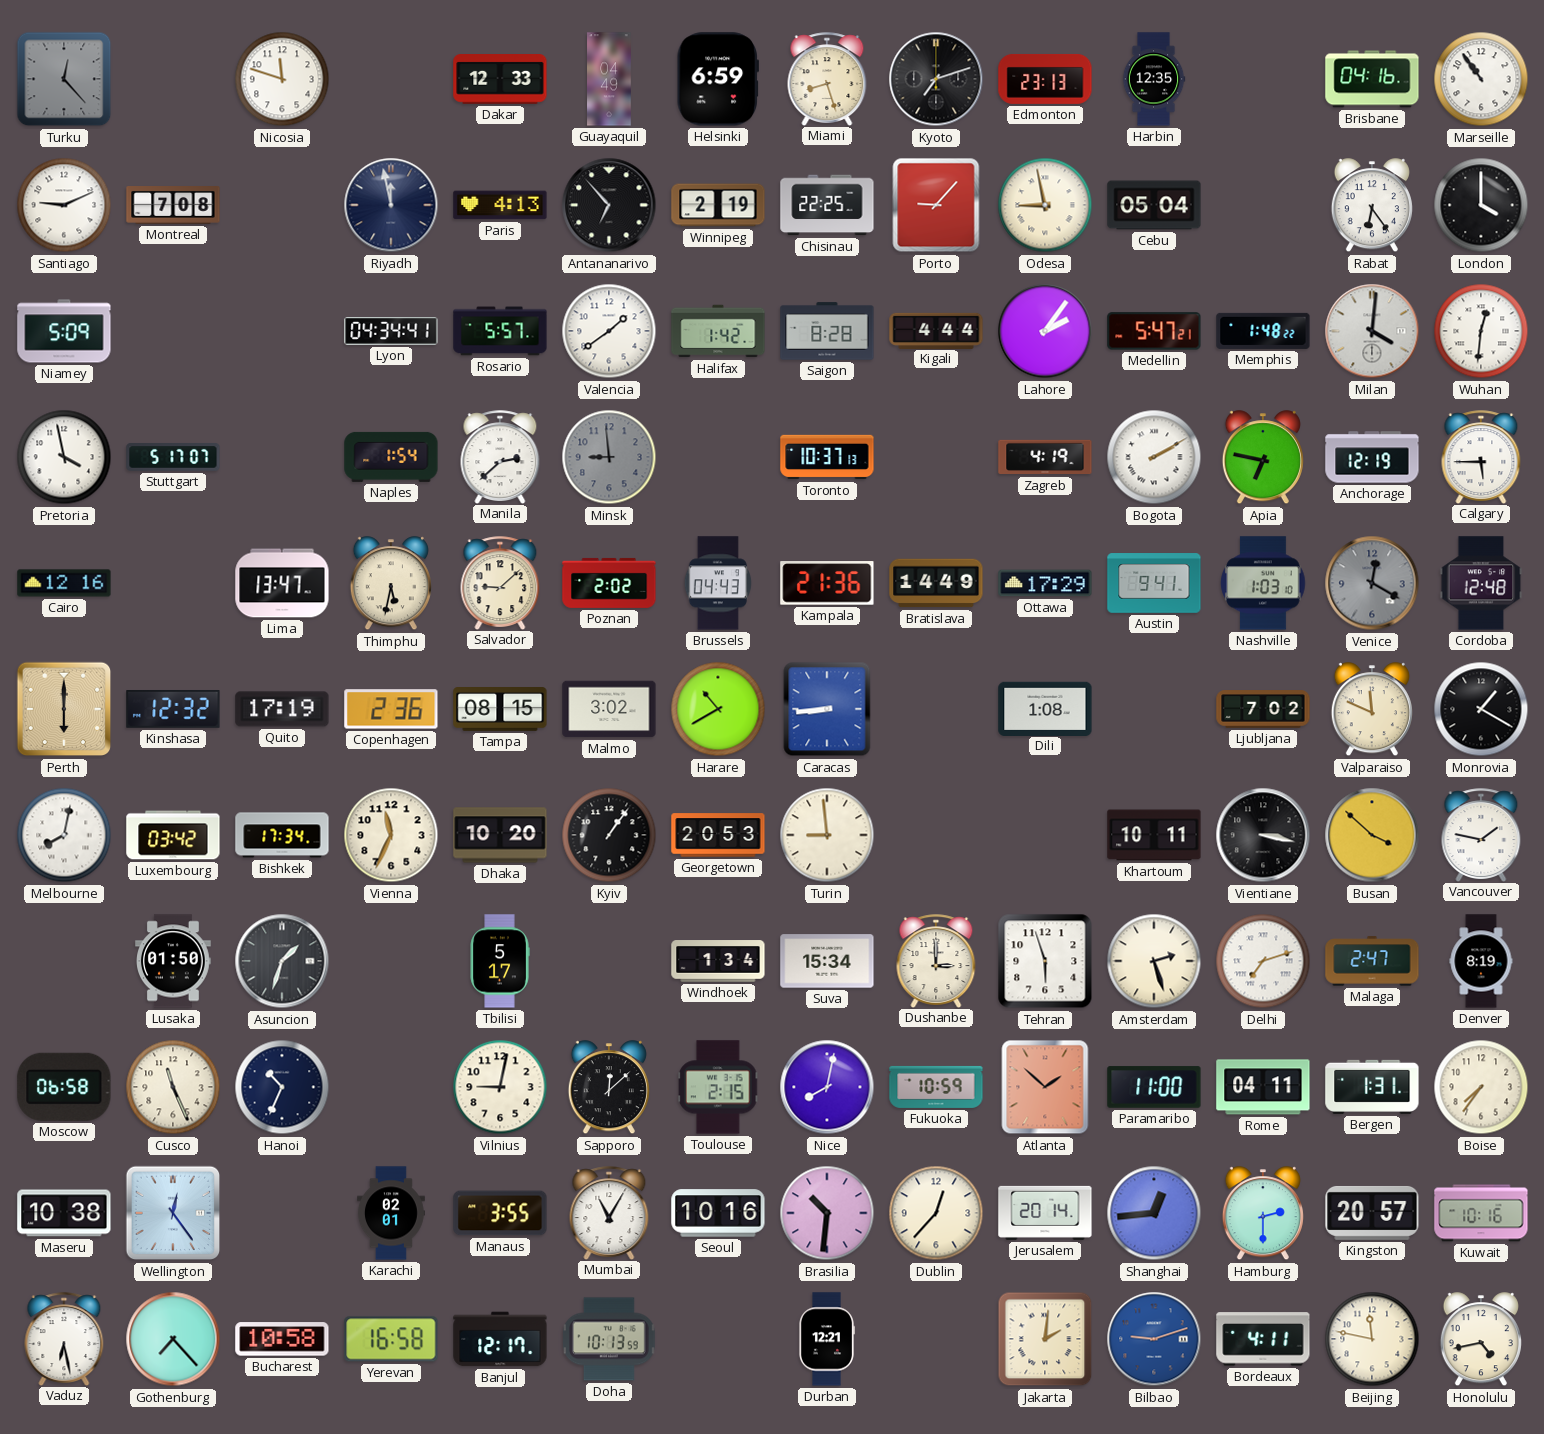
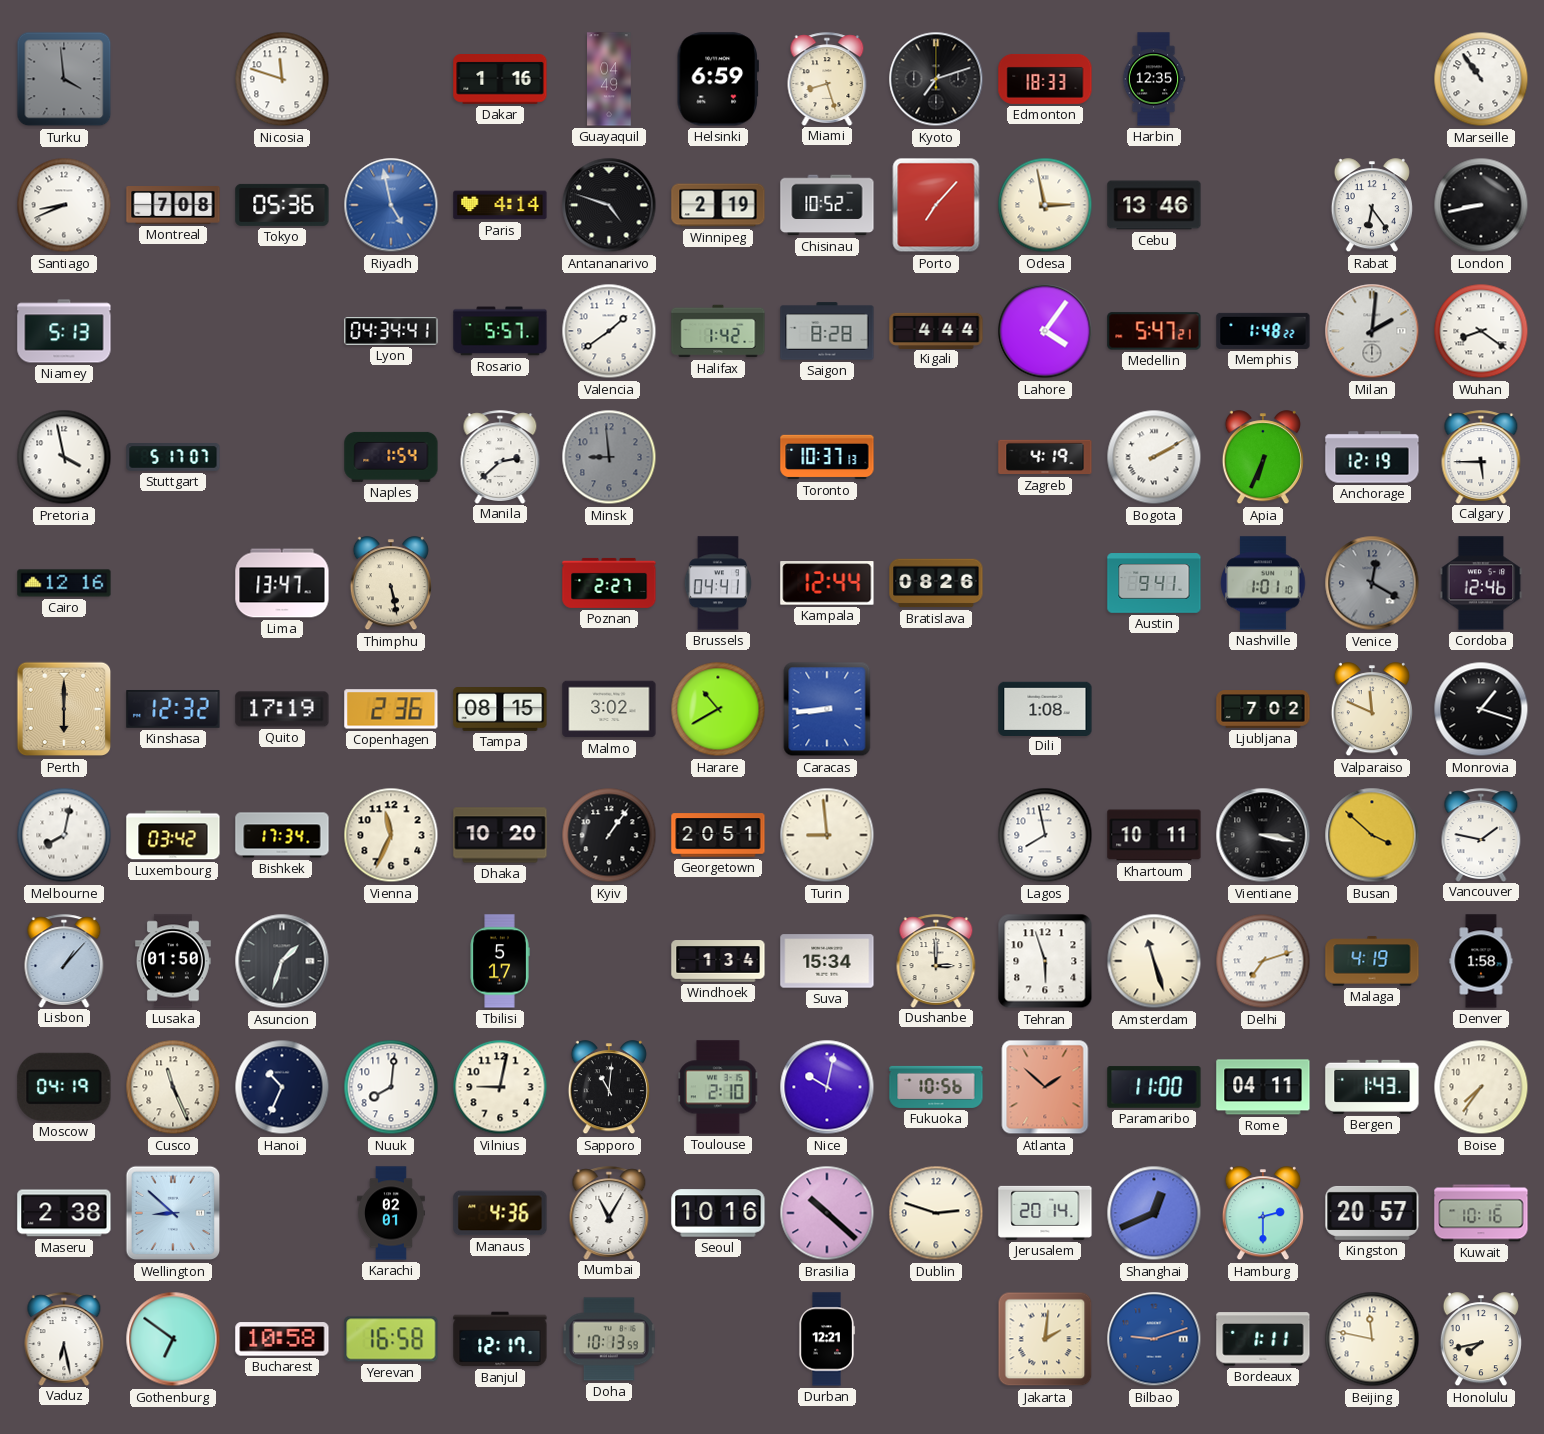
Turku: 12:23 -> 3:59
Dakar: 12:33 -> 1:16
Edmonton: 23:13 -> 18:33
Brisbane: 04:16 -> none
Santiago: 9:11 -> 8:41
Tokyo: none -> 05:36
Riyadh: 11:58 -> 4:58
Riyadh dial: navy -> blue
Paris: 4:13 -> 4:14
Antananarivo: 6:53 -> 4:48
Chisinau: 22:25 -> 10:52
Porto: 9:07 -> 7:07
Odesa: 8:58 -> 2:58
Cebu: 05:04 -> 13:46
London: 4:00 -> 8:43
Niamey: 5:09 -> 5:13
Lahore: 2:06 -> 4:06
Milan: 4:01 -> 2:01
Wuhan: 12:31 -> 8:21
Apia: 6:47 -> 6:34
Thimphu: 5:32 -> 5:28
Salvador: 9:08 -> none
Poznan: 2:02 -> 2:27
Brussels: 04:43 -> 04:41
Kampala: 21:36 -> 12:44
Bratislava: 14:49 -> 08:26
Ottawa: 17:29 -> none
Nashville: 1:03 -> 1:01
Cordoba: 12:48 -> 12:46
Monrovia: 1:20 -> 1:18
Georgetown: 20:53 -> 20:51
Lagos: none -> 7:58
Lisbon: none -> 1:07
Amsterdam: 2:27 -> 11:27
Malaga: 2:47 -> 4:19
Denver: 8:19 -> 1:58
Moscow: 06:58 -> 04:19
Nuuk: none -> 8:01
Sapporo: 12:08 -> 11:01
Toulouse: 2:15 -> 2:10
Nice: 8:02 -> 10:02
Fukuoka: 10:59 -> 10:56
Bergen: 1:31 -> 1:43
Maseru: 10:38 -> 2:38
Wellington: 12:24 -> 8:52
Manaus: 3:55 -> 4:36
Brasilia: 10:31 -> 10:22
Dublin: 12:37 -> 2:48
Shanghai: 12:44 -> 12:41
Gothenburg: 7:23 -> 6:51
Bordeaux: 4:11 -> 1:11
Honolulu: 4:43 -> 7:43
